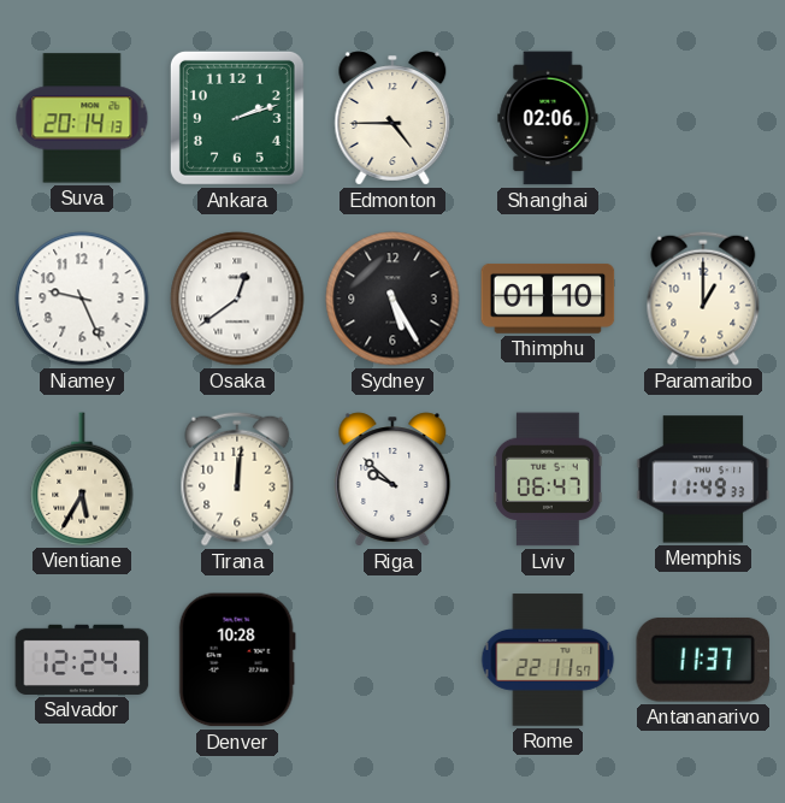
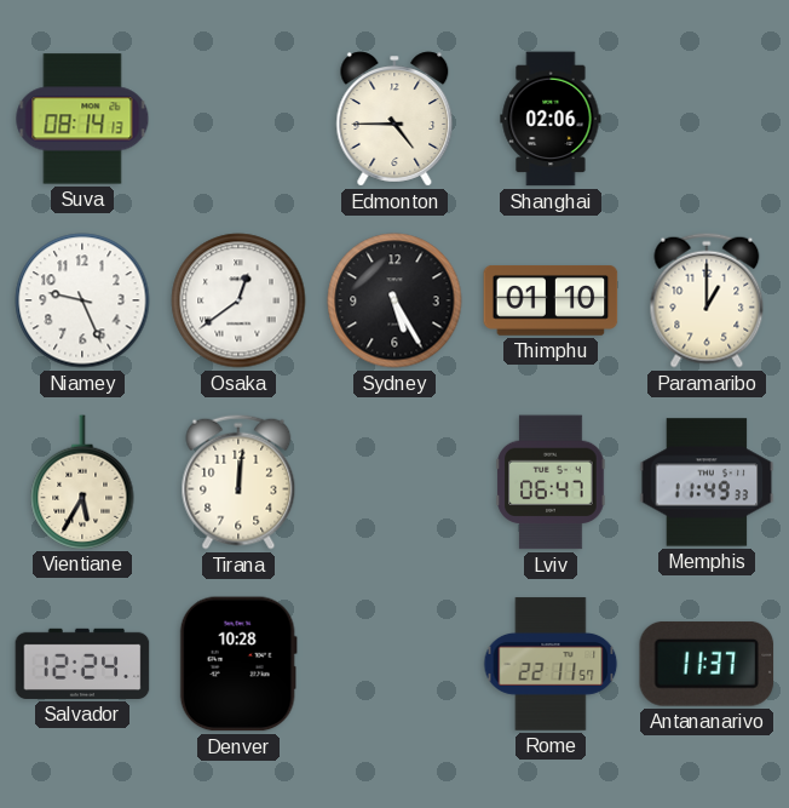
Suva: 20:14 -> 08:14
Ankara: 2:12 -> none
Riga: 9:52 -> none
